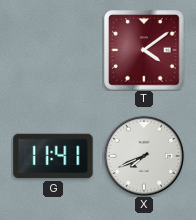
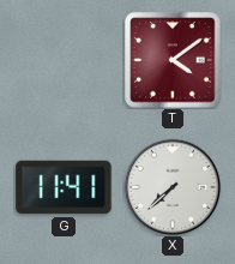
X: 7:41 -> 7:38
